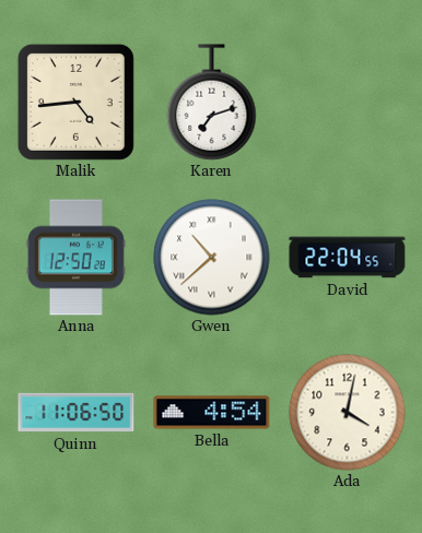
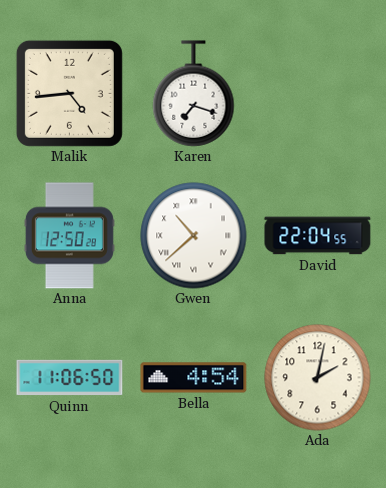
Karen: 7:12 -> 7:18
Ada: 4:02 -> 2:02
